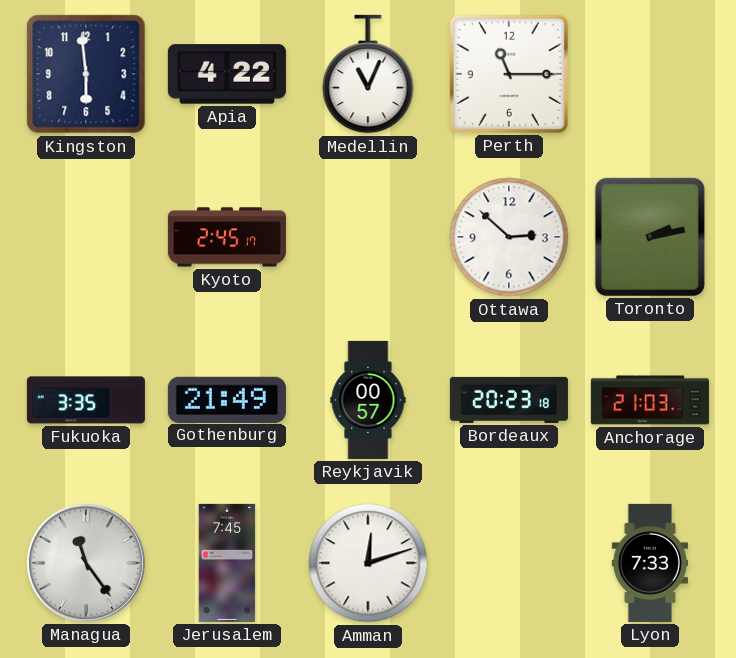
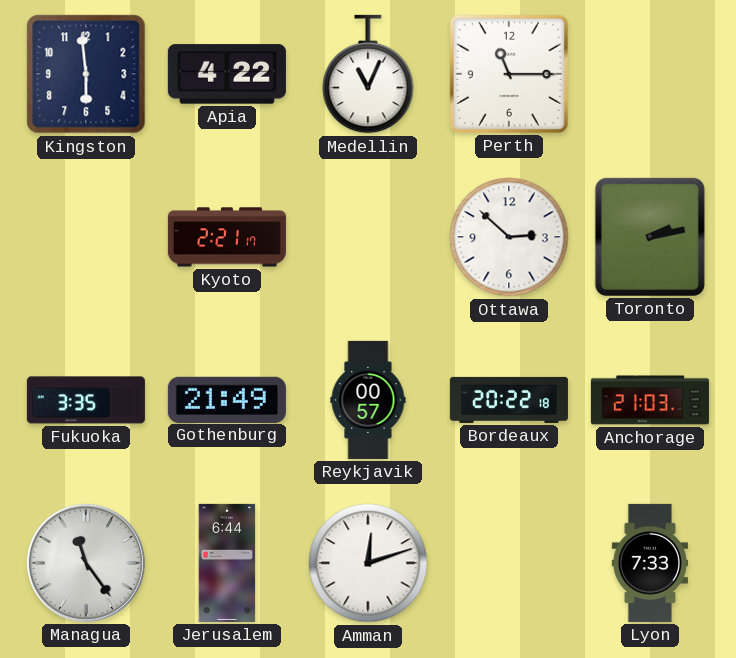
Kyoto: 2:45 -> 2:21
Bordeaux: 20:23 -> 20:22
Jerusalem: 7:45 -> 6:44
